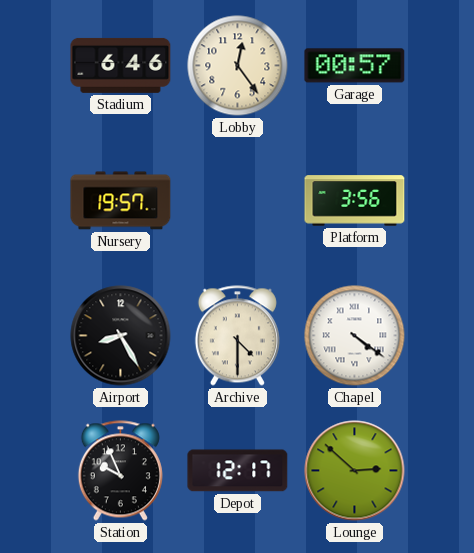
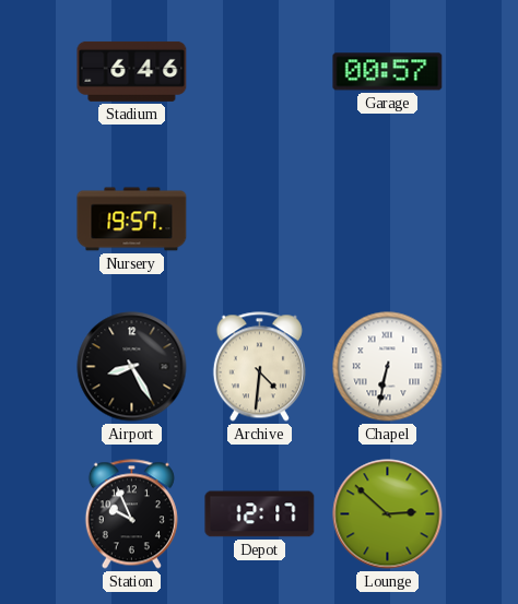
Lobby: 12:24 -> none
Platform: 3:56 -> none
Archive: 4:30 -> 4:31
Chapel: 4:21 -> 6:32
